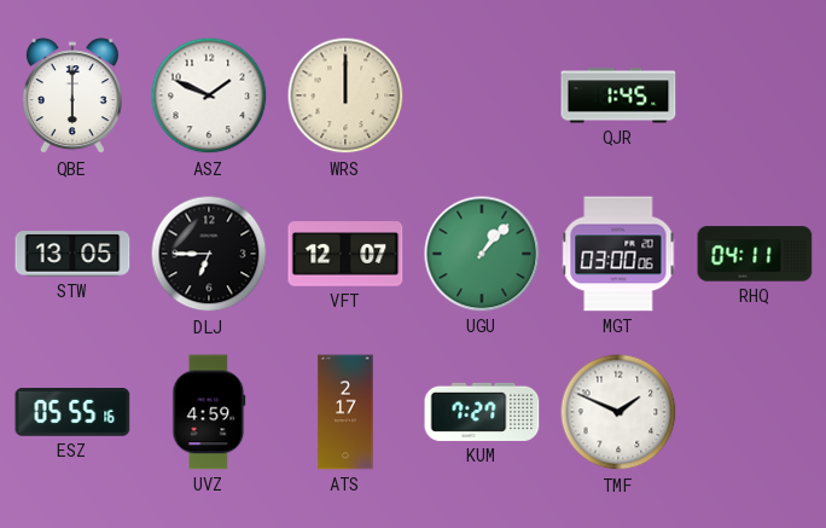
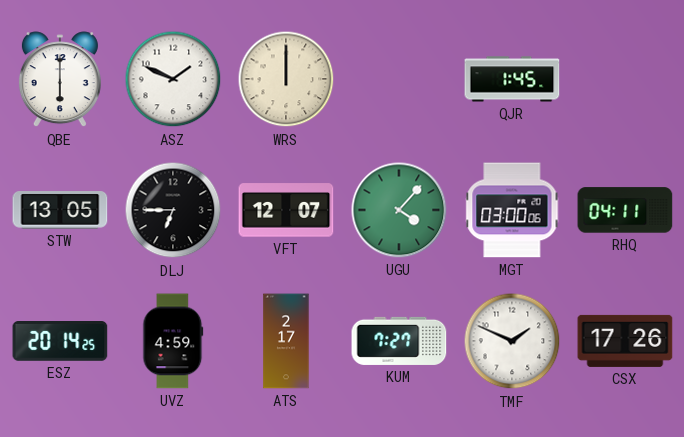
UGU: 1:07 -> 4:07
ESZ: 05:55 -> 20:14
CSX: none -> 17:26
